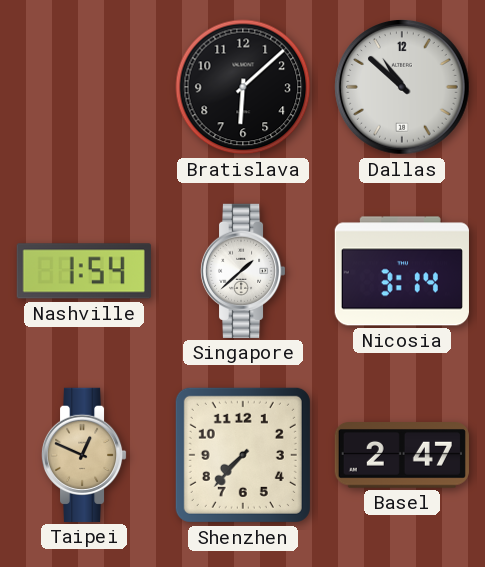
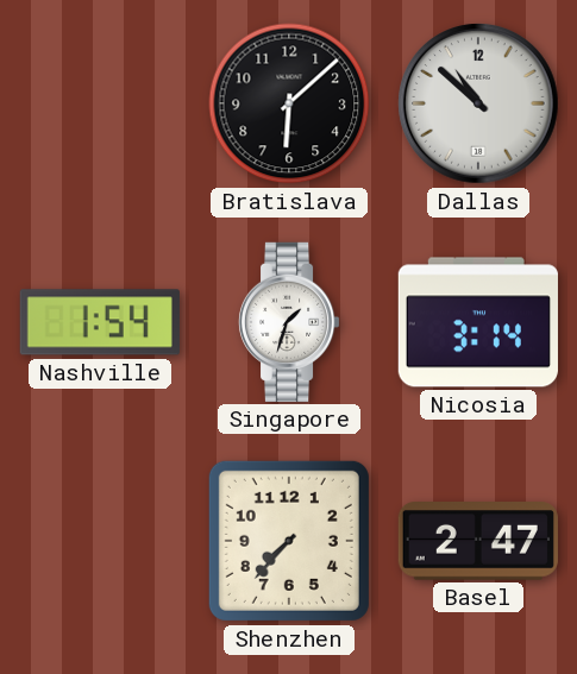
Singapore: 1:38 -> 1:33
Taipei: 12:49 -> none
